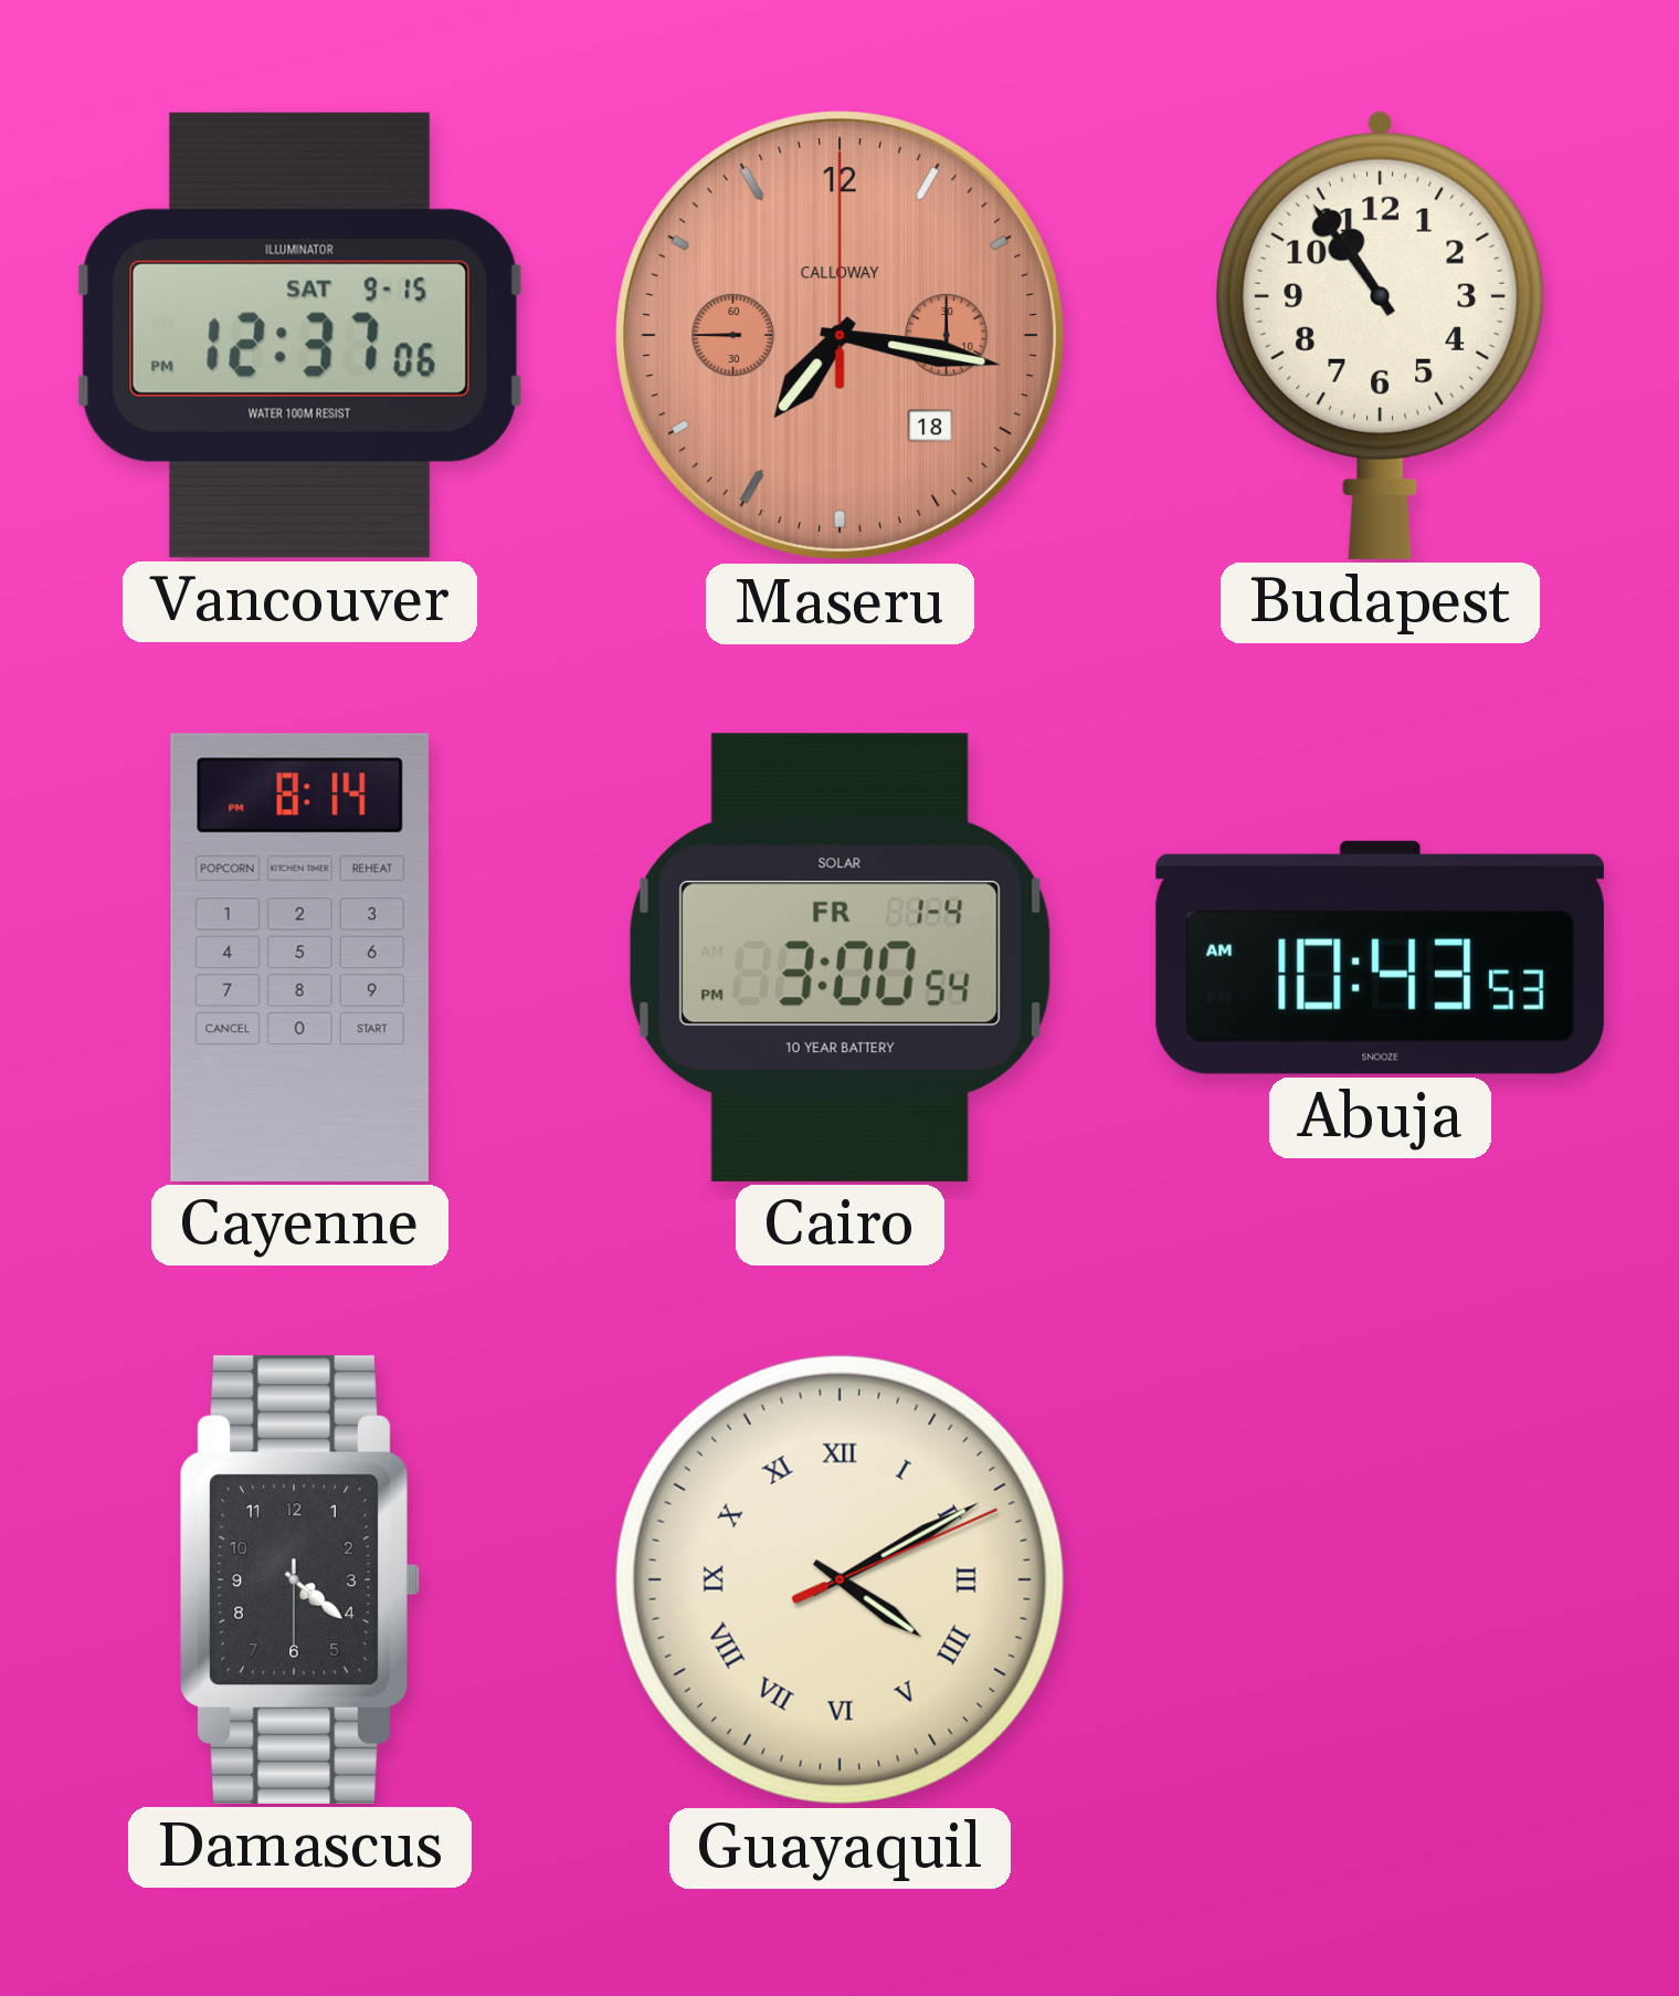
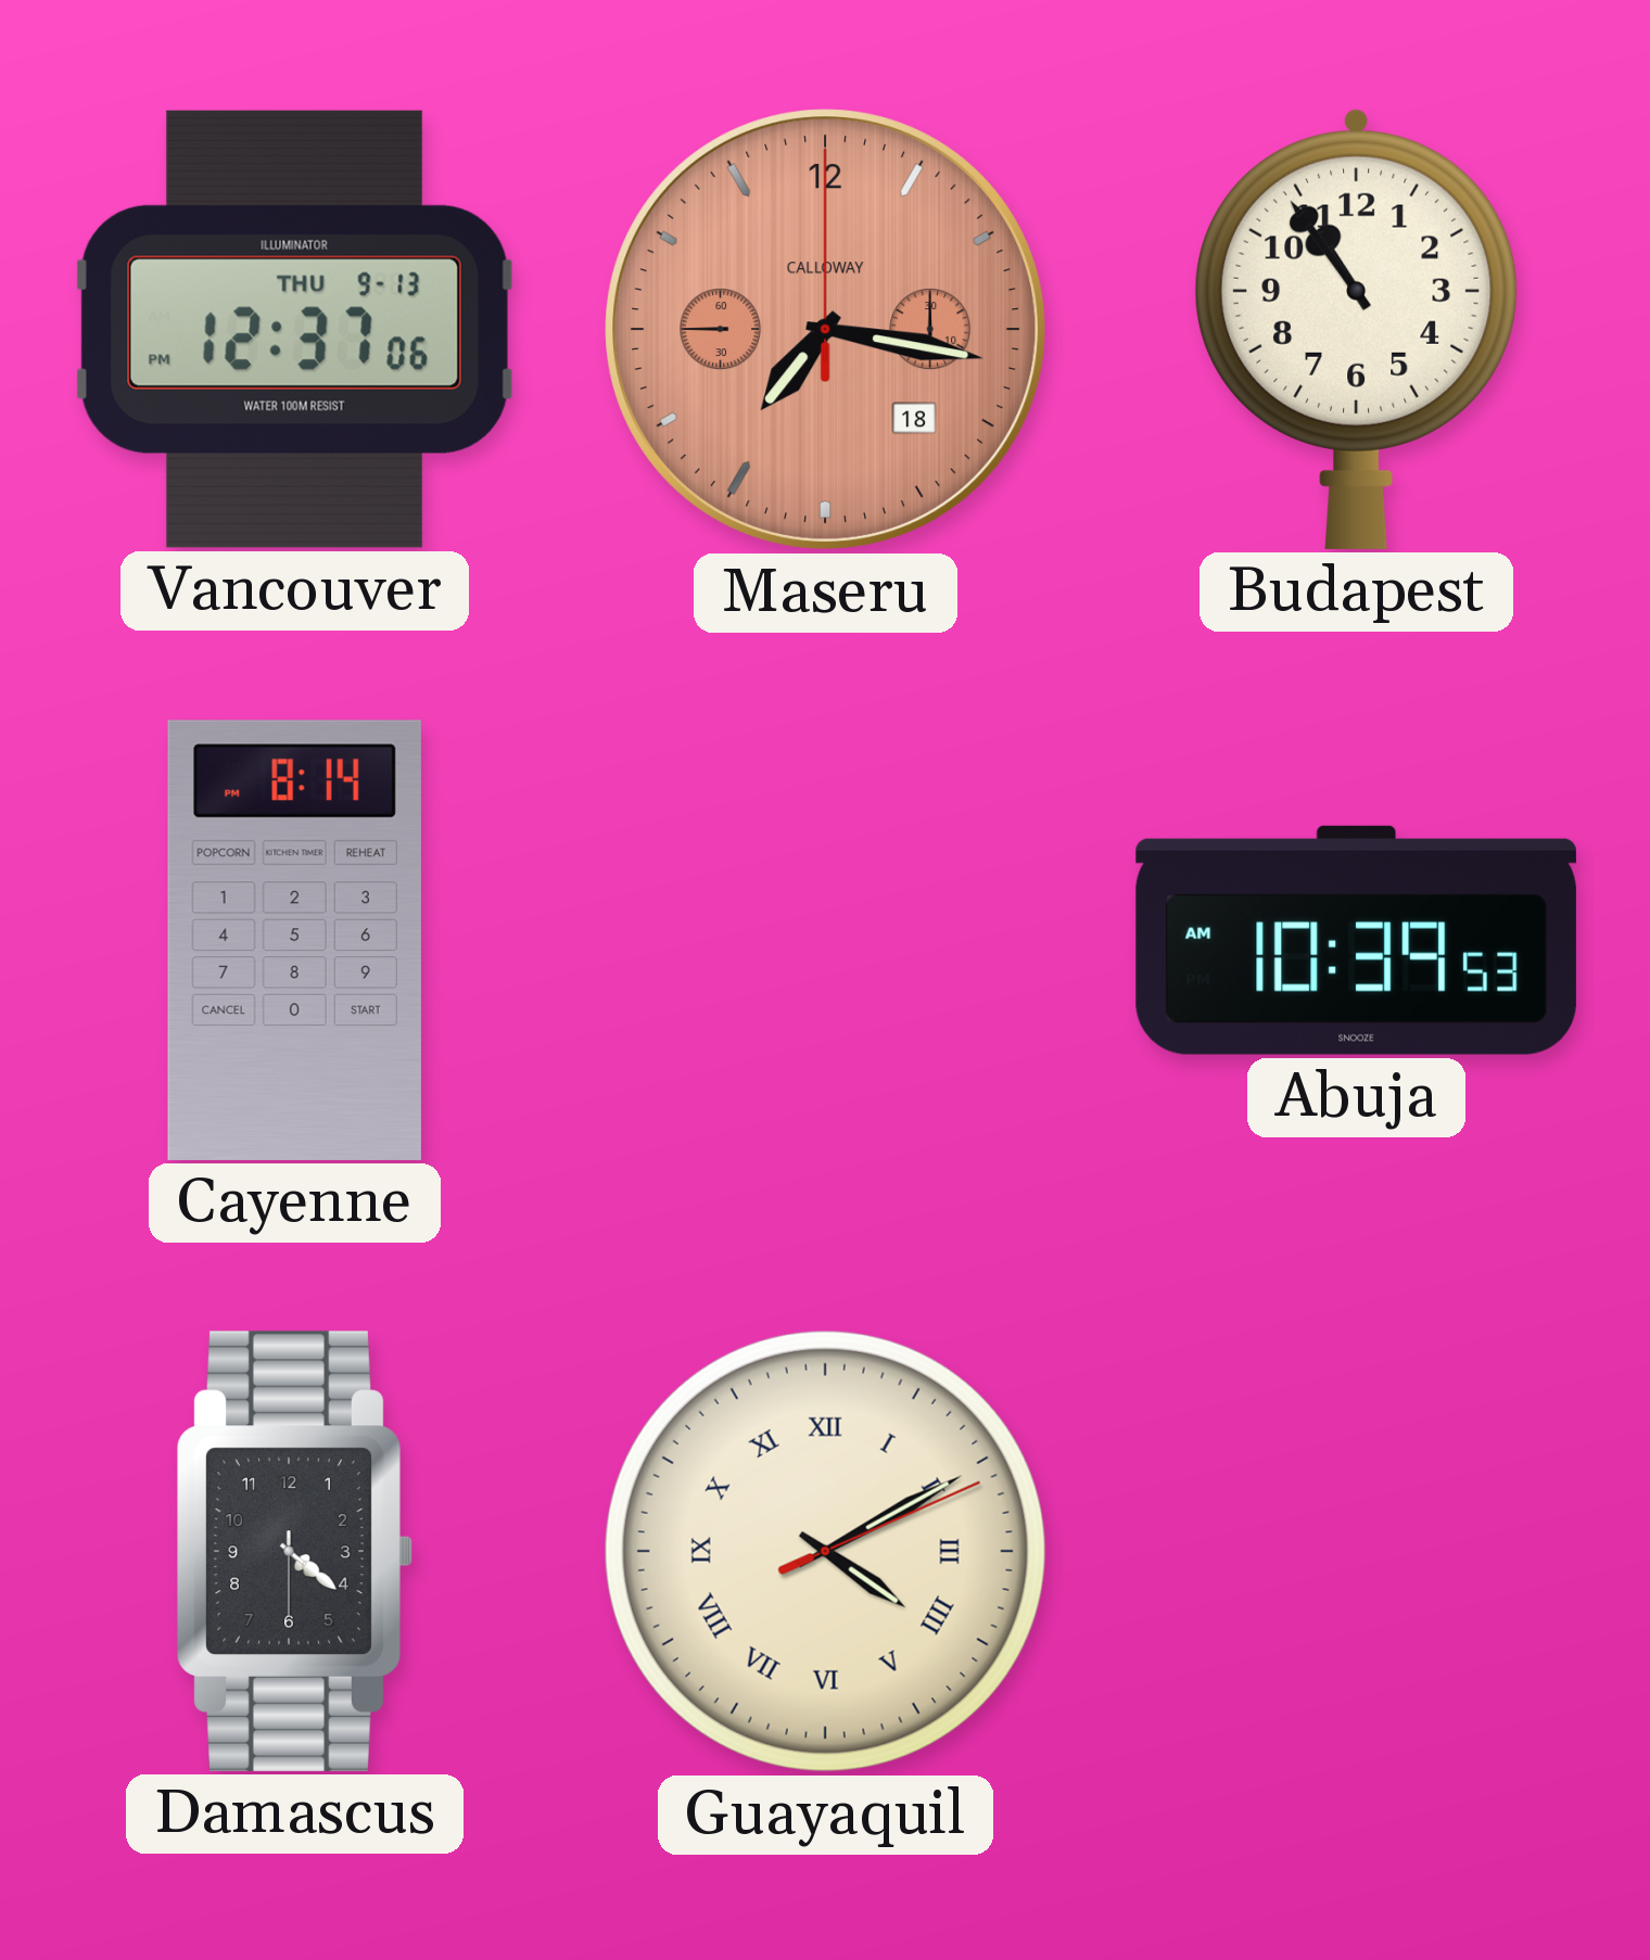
Vancouver date: SAT 9-15 -> THU 9-13
Cairo: 3:00 -> none
Abuja: 10:43 -> 10:39
